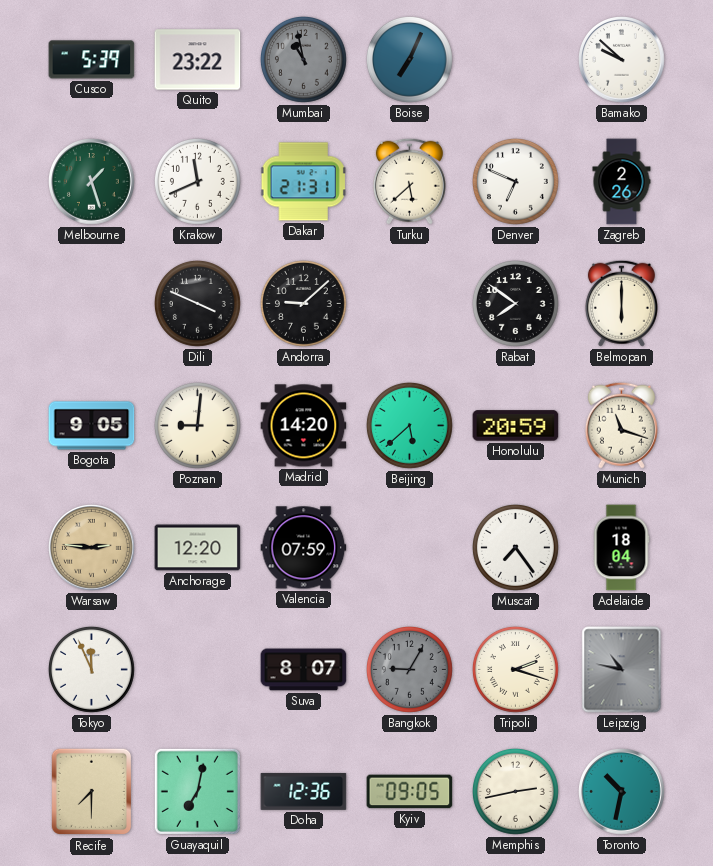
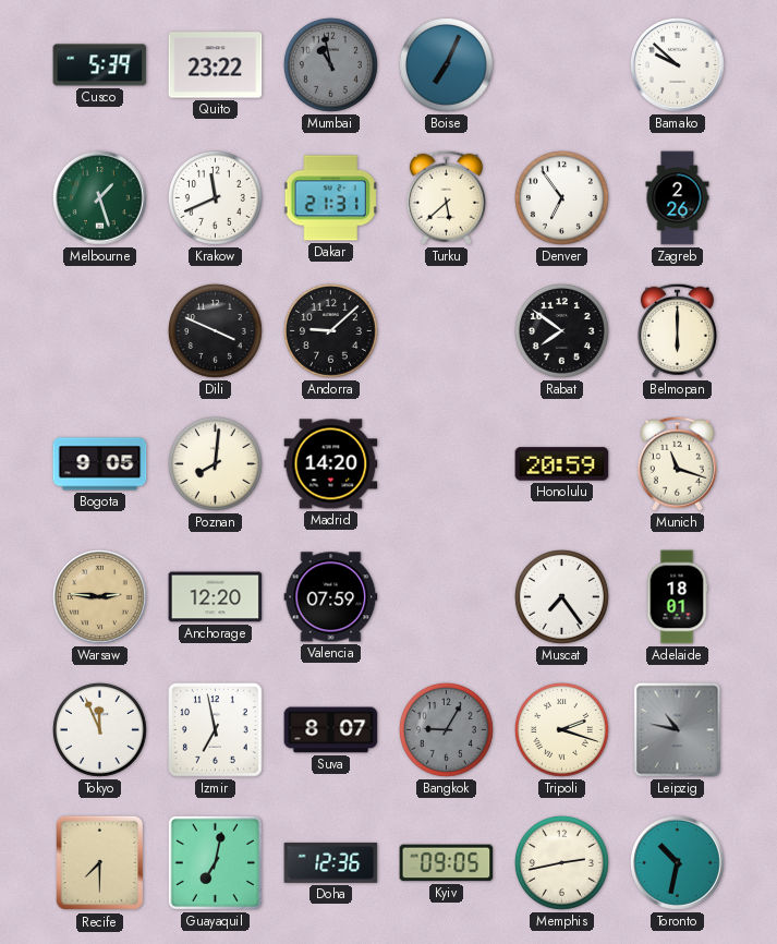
Denver: 6:49 -> 6:54
Poznan: 9:01 -> 8:01
Beijing: 5:38 -> none
Adelaide: 18:04 -> 18:01
Izmir: none -> 6:58
